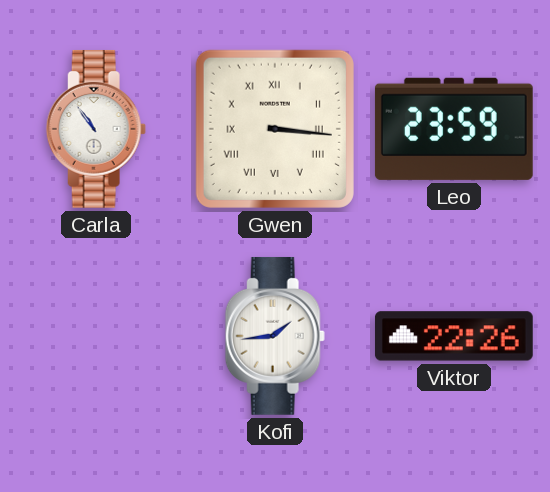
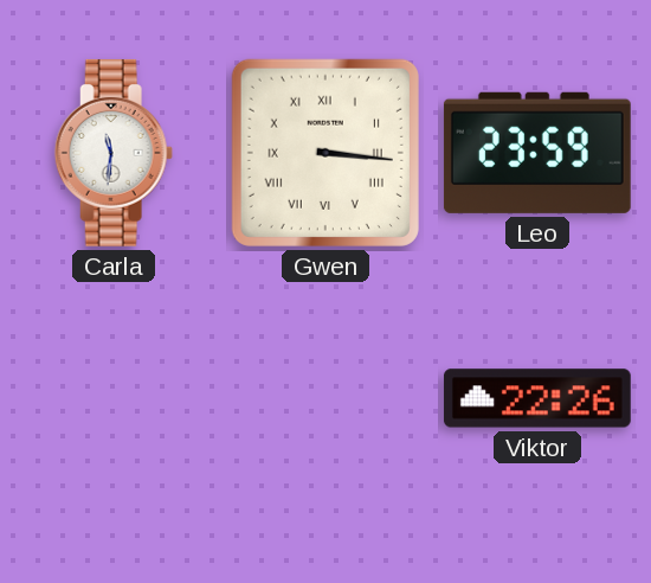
Carla: 10:54 -> 11:31
Kofi: 1:44 -> none
